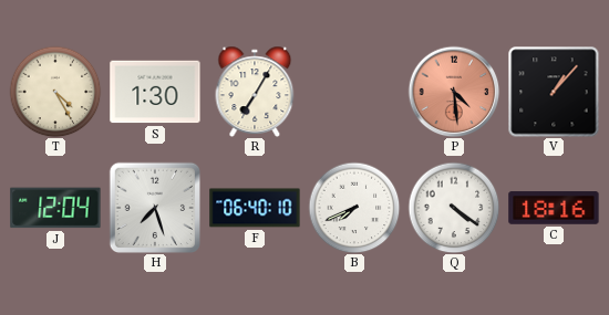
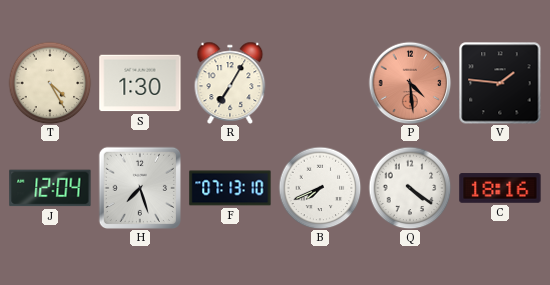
V: 1:07 -> 1:46
F: 06:40 -> 07:13
